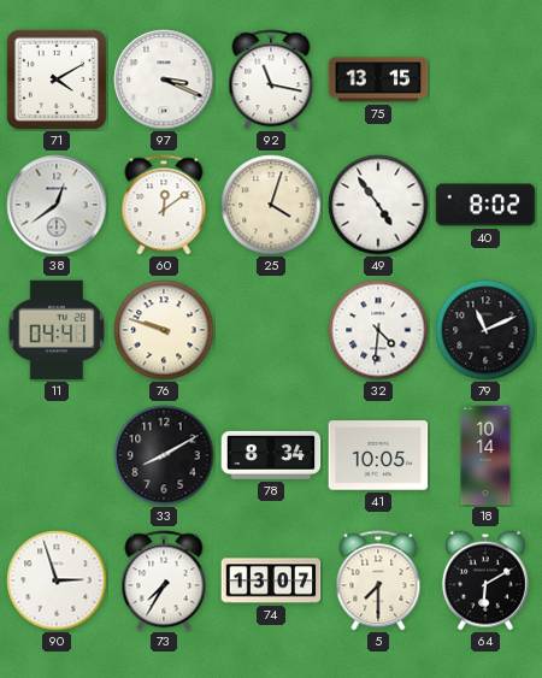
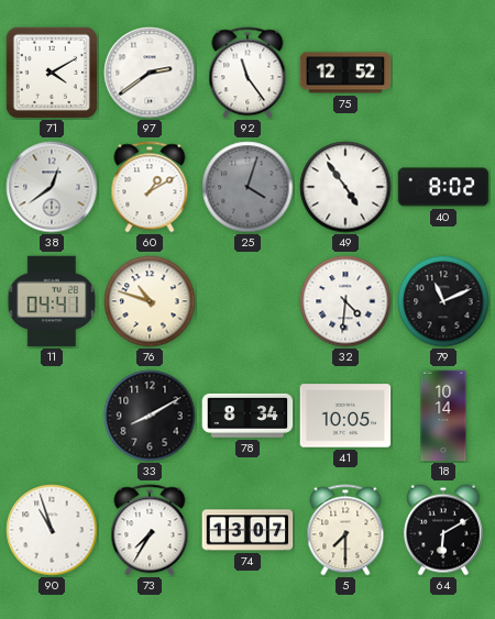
97: 3:19 -> 2:39
92: 11:17 -> 11:24
75: 13:15 -> 12:52
60: 12:09 -> 1:10
25 dial: cream -> grey
76: 9:48 -> 10:48
90: 2:57 -> 10:57
